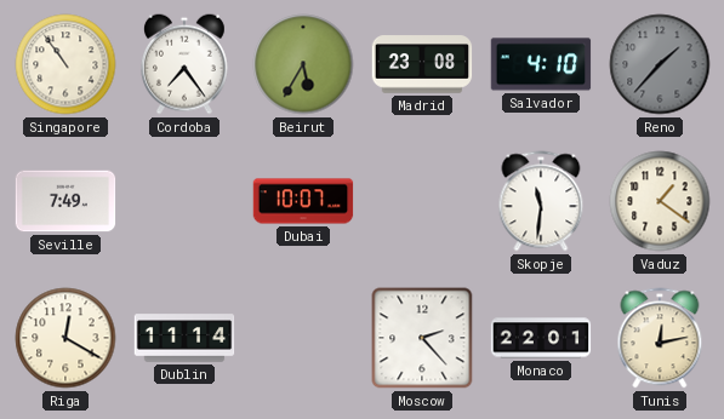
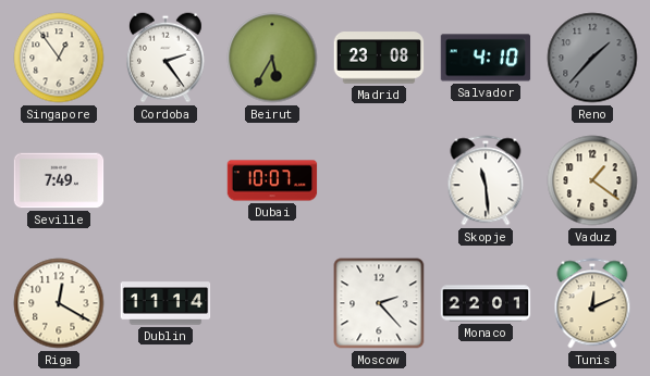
Singapore: 10:54 -> 12:54
Cordoba: 7:24 -> 2:24
Skopje: 11:31 -> 11:29
Tunis: 12:13 -> 12:11
